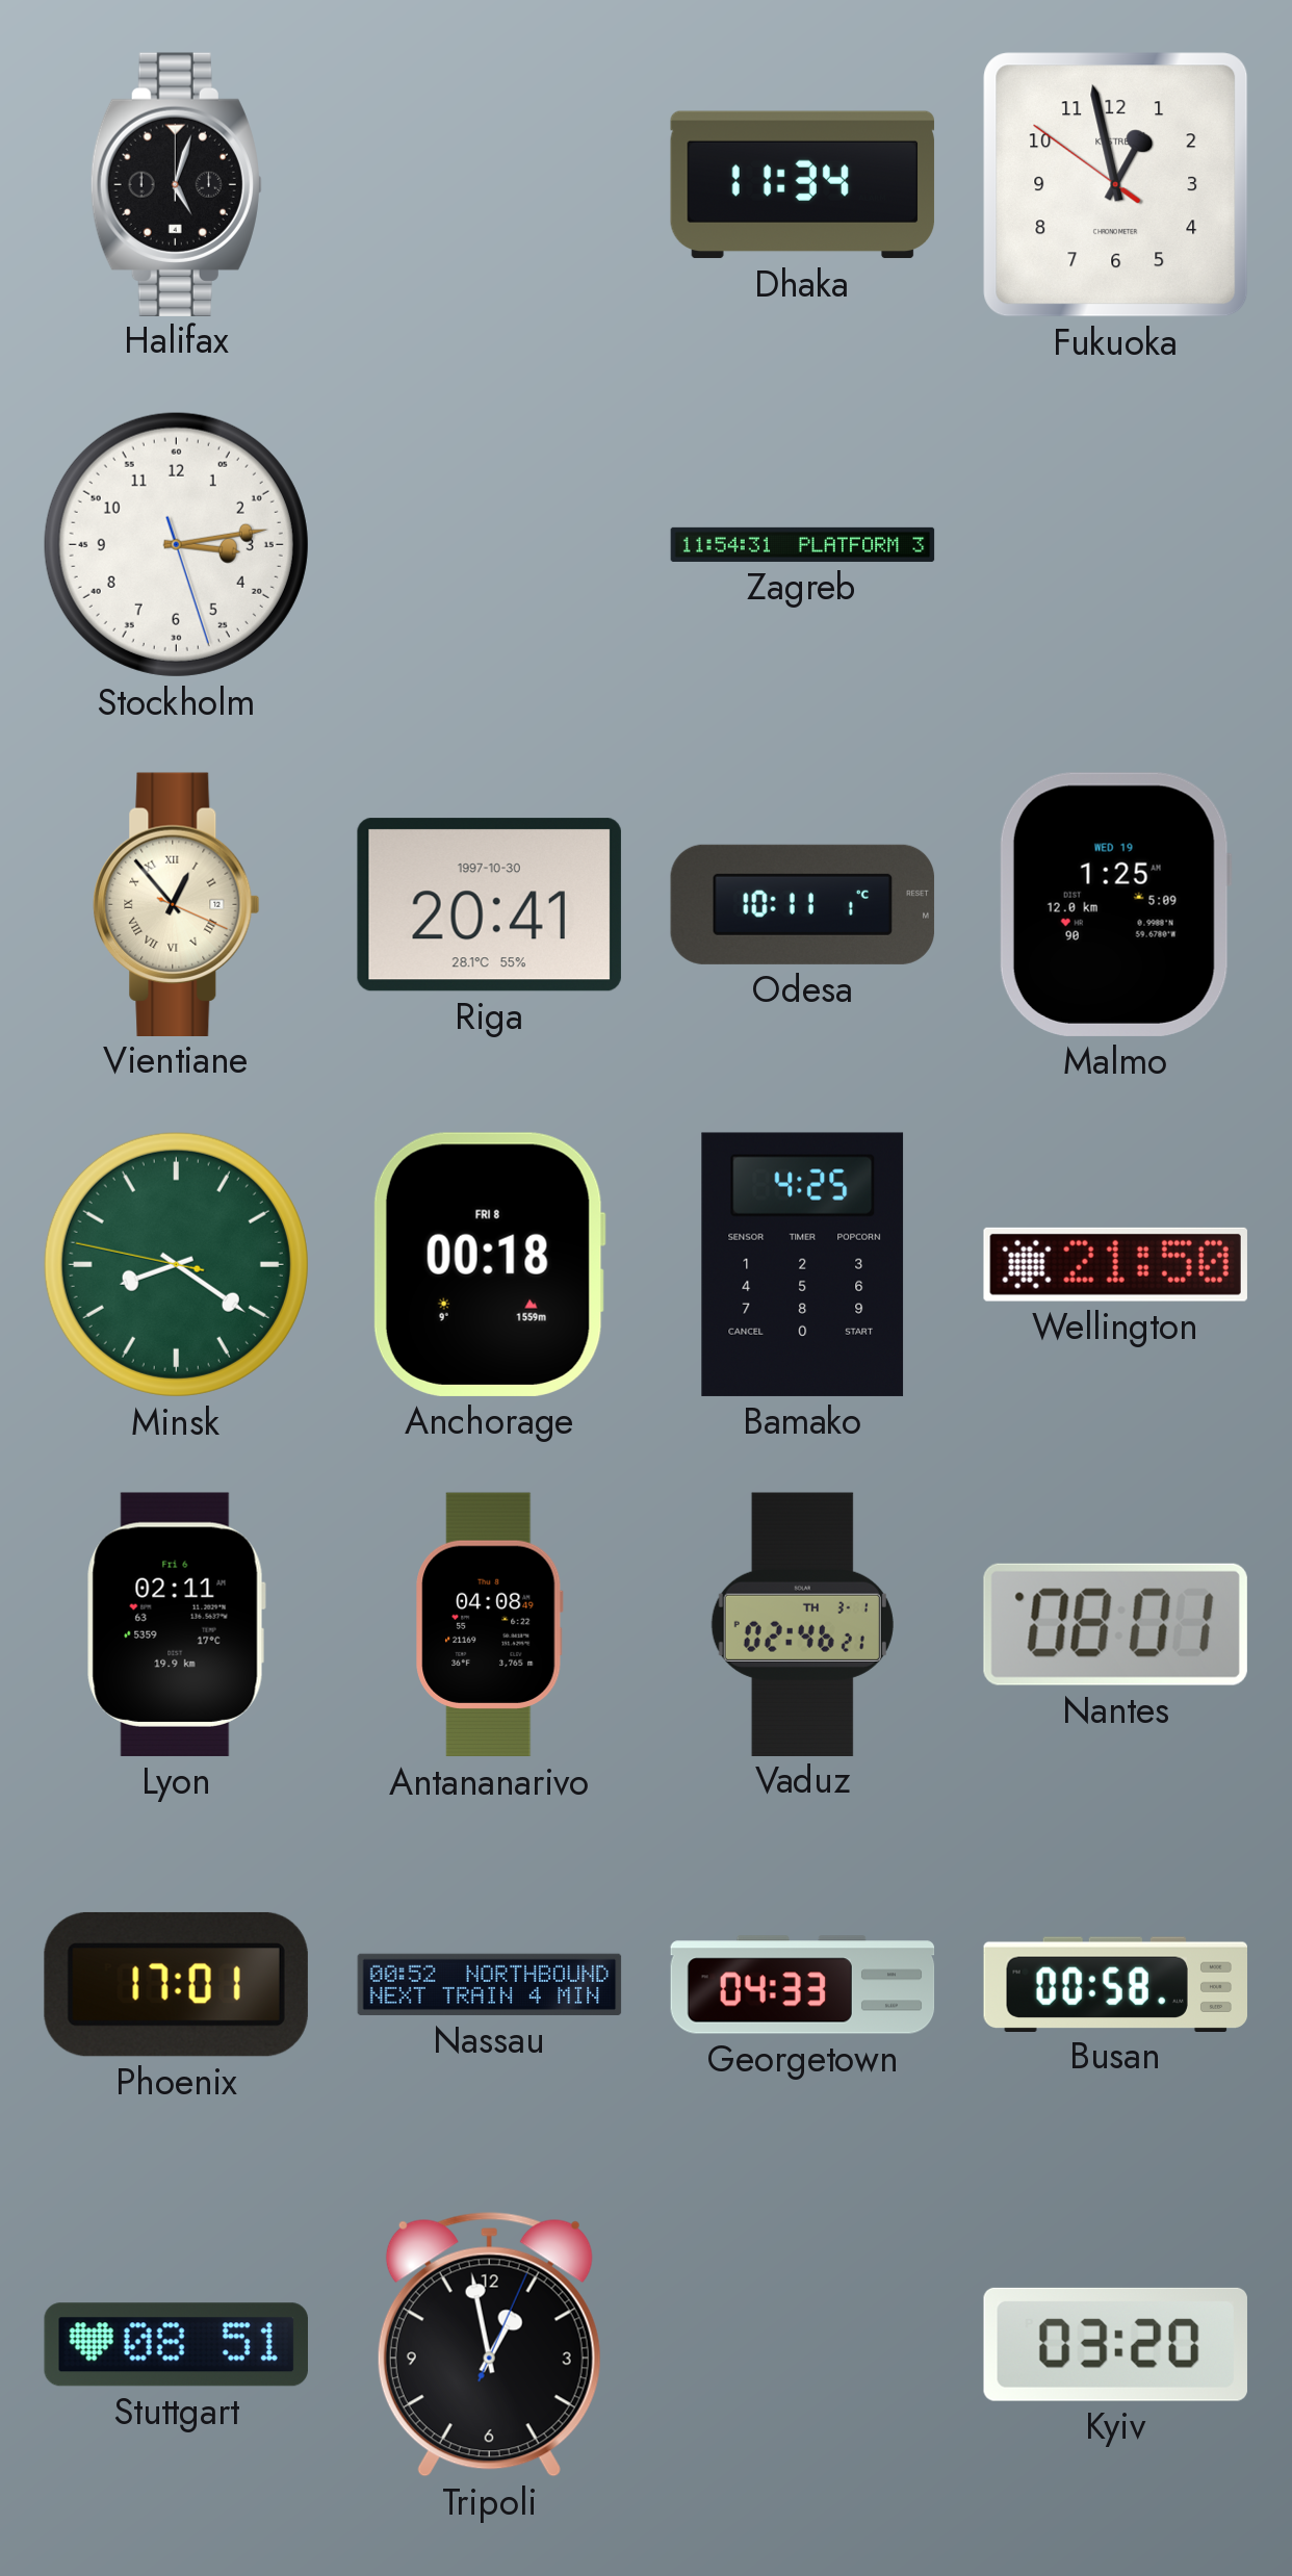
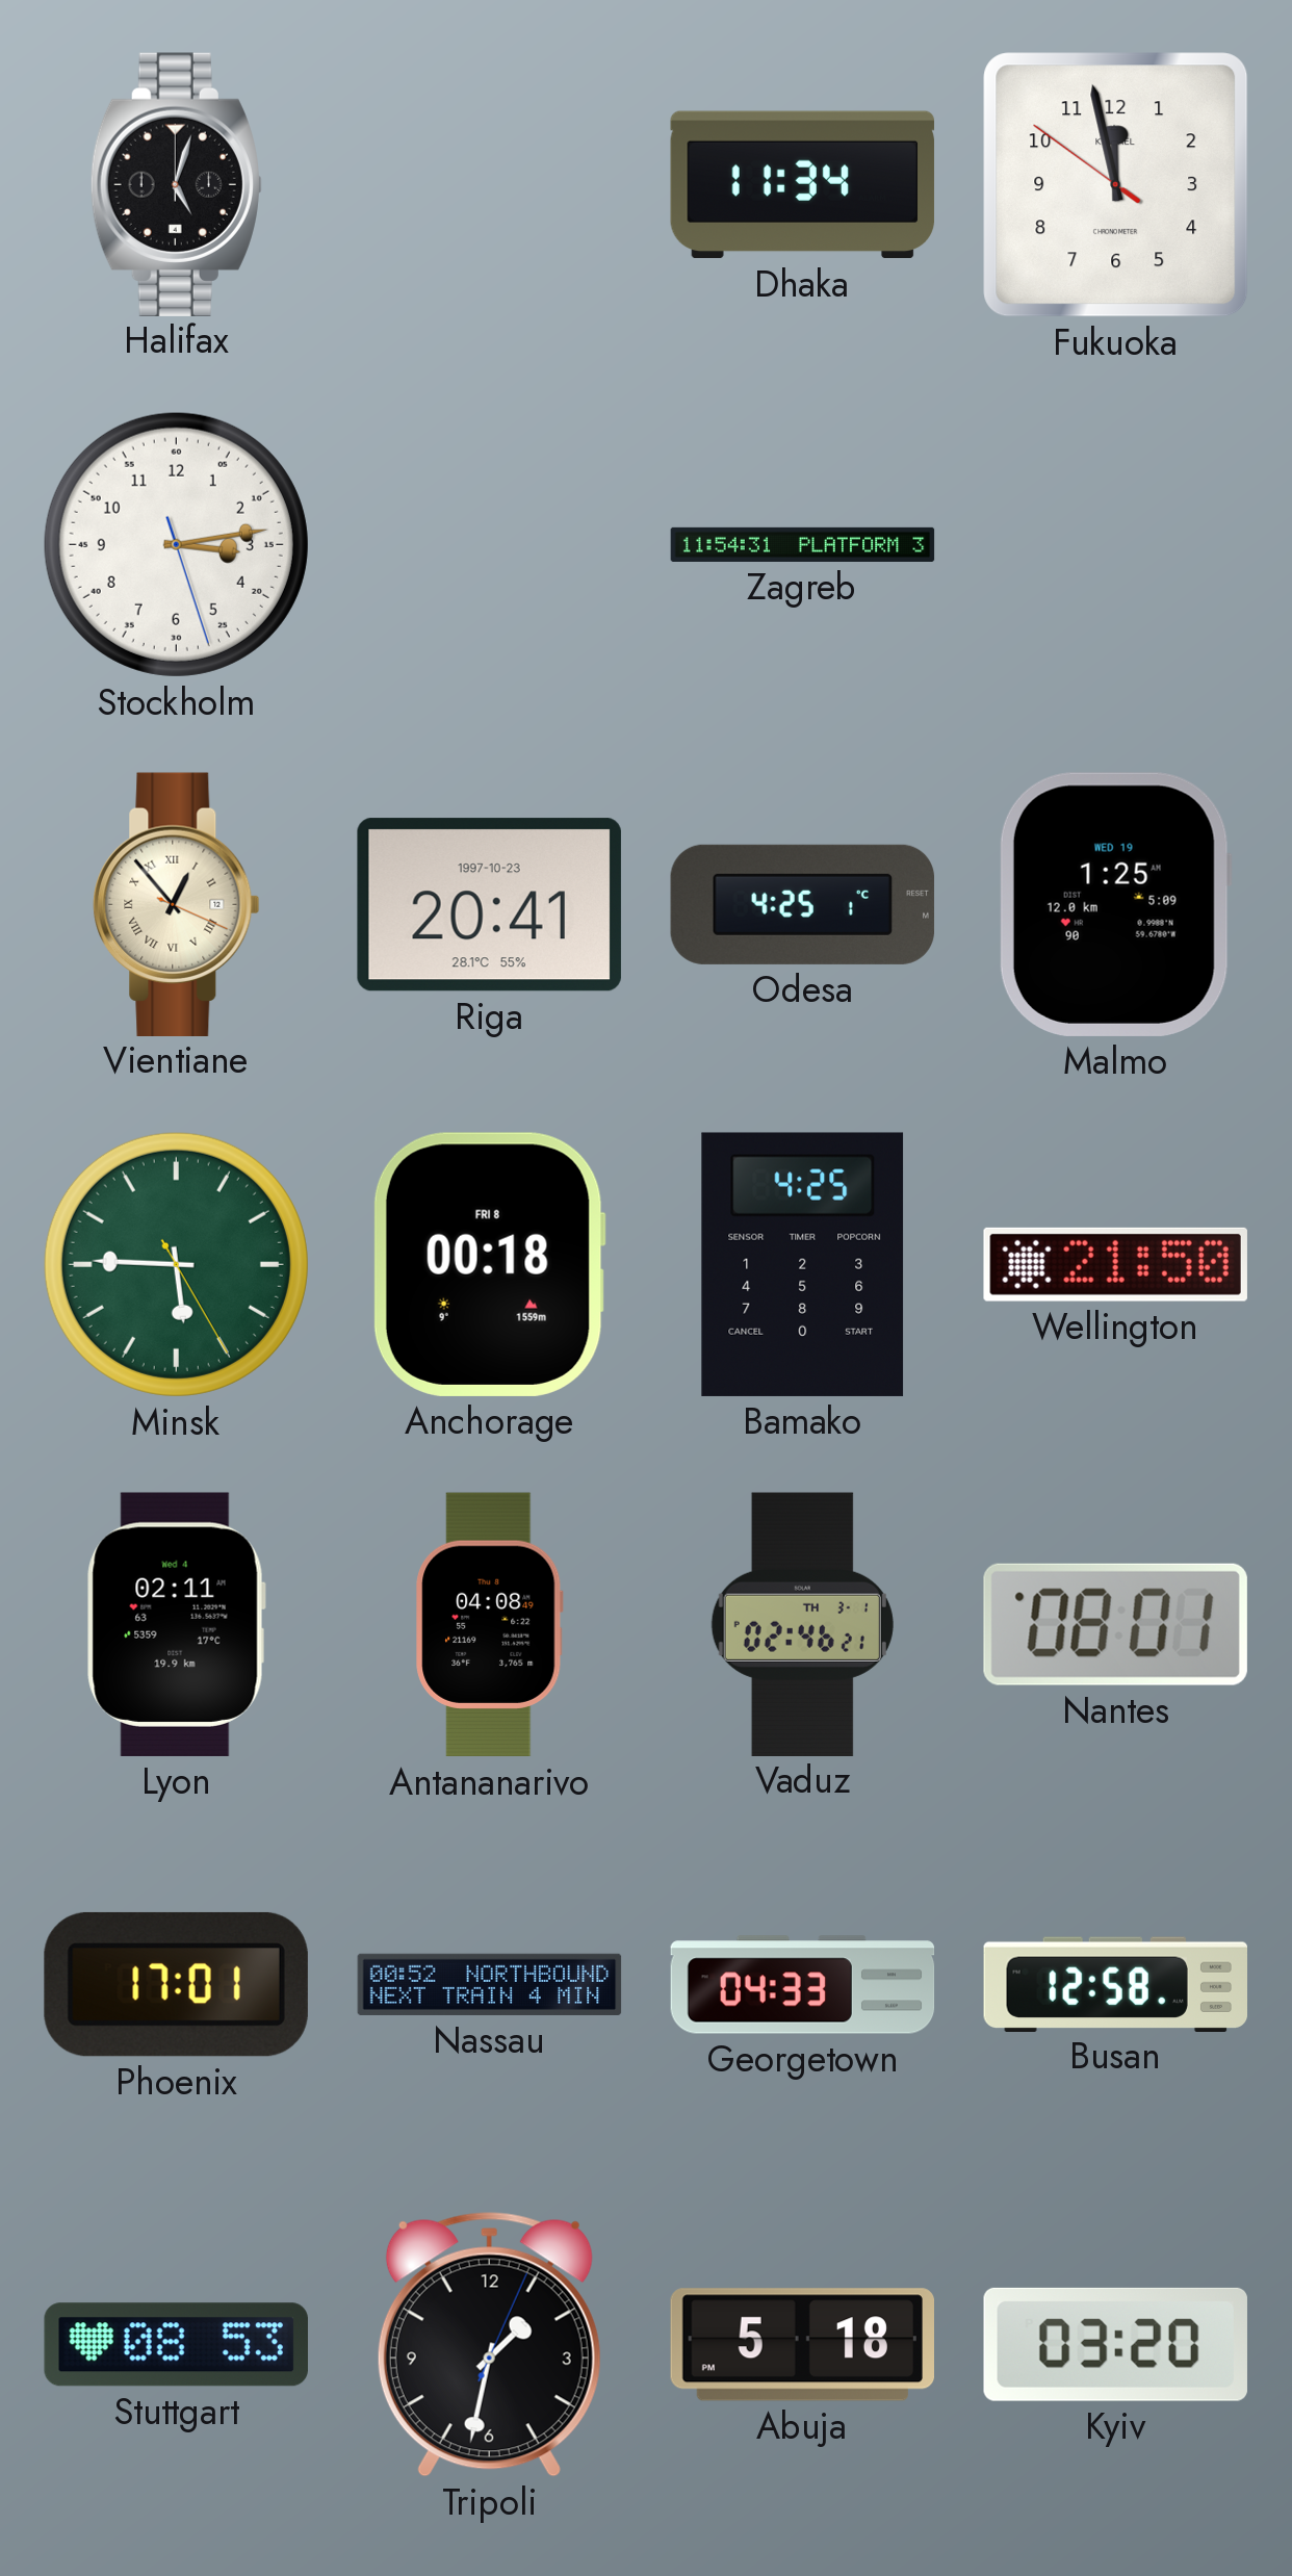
Fukuoka: 12:57 -> 11:57
Riga date: 1997-10-30 -> 1997-10-23
Odesa: 10:11 -> 4:25
Minsk: 8:20 -> 5:45
Lyon date: Fri 6 -> Wed 4
Busan: 00:58 -> 12:58
Stuttgart: 08:51 -> 08:53
Tripoli: 12:58 -> 1:32
Abuja: none -> 5:18
